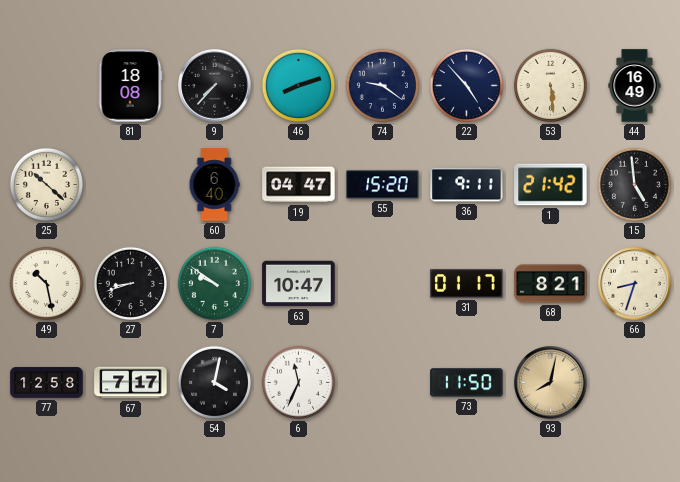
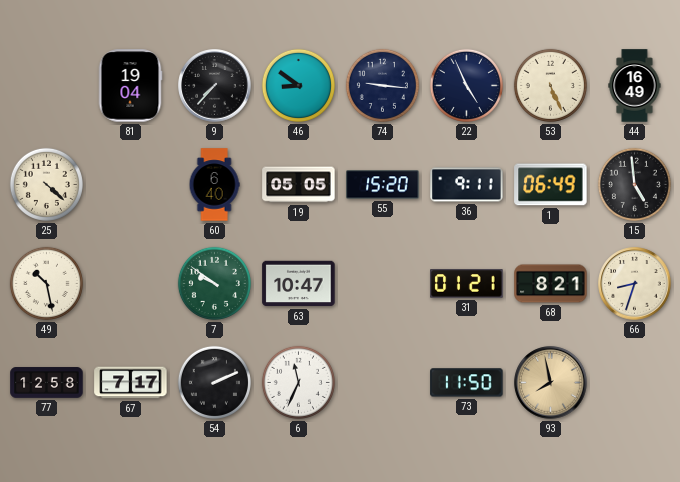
81: 18:08 -> 19:04
46: 8:12 -> 8:51
74: 9:21 -> 9:16
22: 4:53 -> 4:56
53: 5:29 -> 5:26
25: 10:22 -> 4:22
19: 04:47 -> 05:05
1: 21:42 -> 06:49
27: 8:42 -> none
31: 01:17 -> 01:21
54: 4:02 -> 2:11
93: 8:02 -> 7:58
